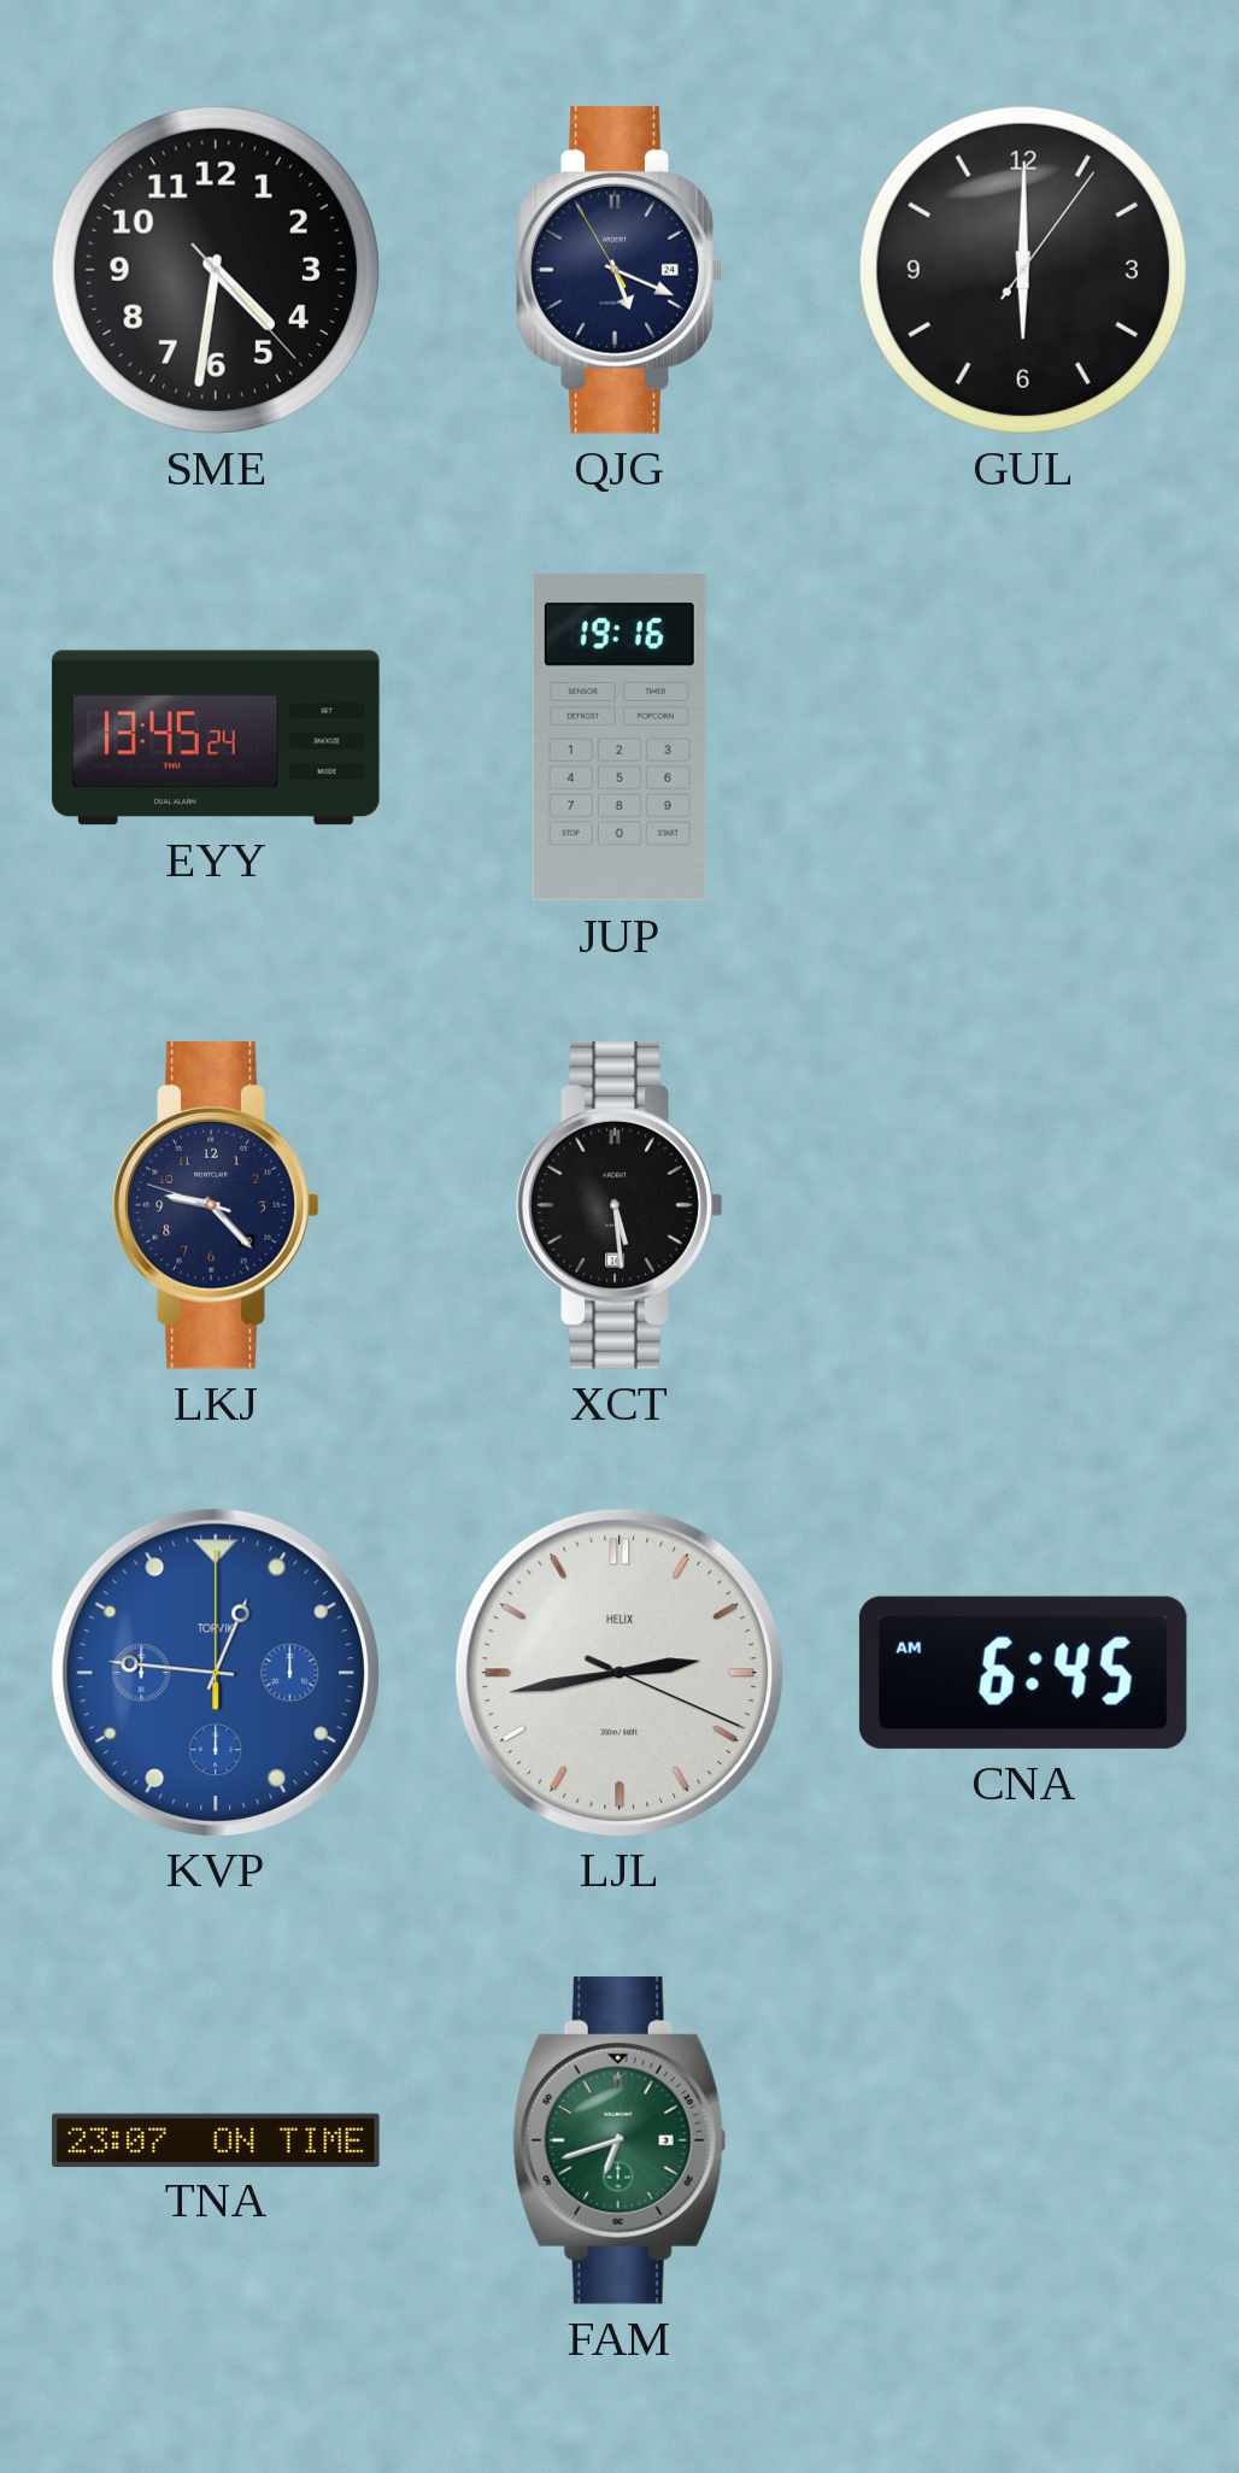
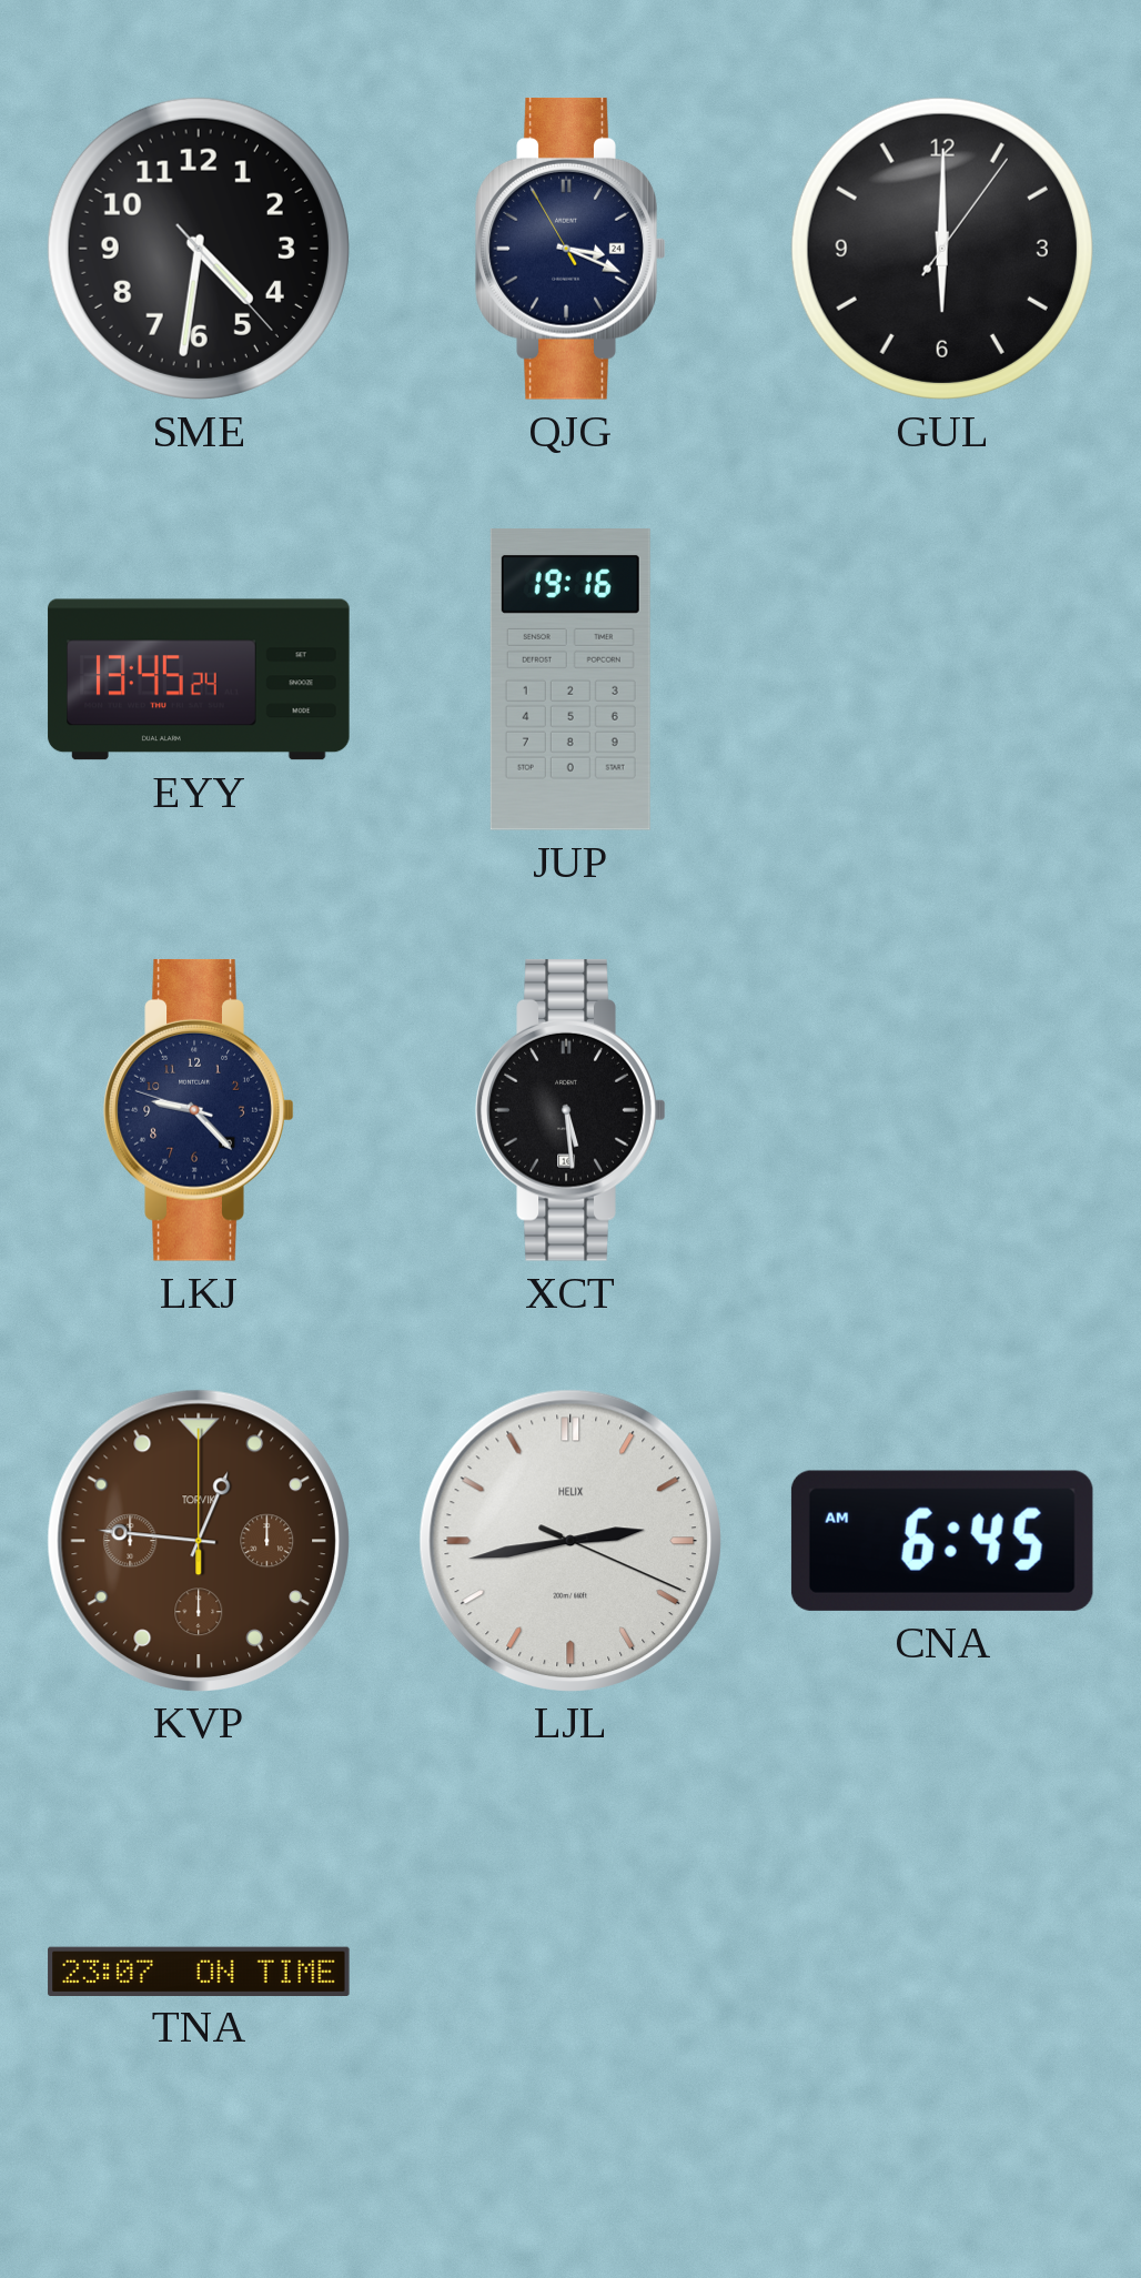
QJG: 5:18 -> 3:18
KVP dial: blue -> brown
FAM: 6:42 -> none
